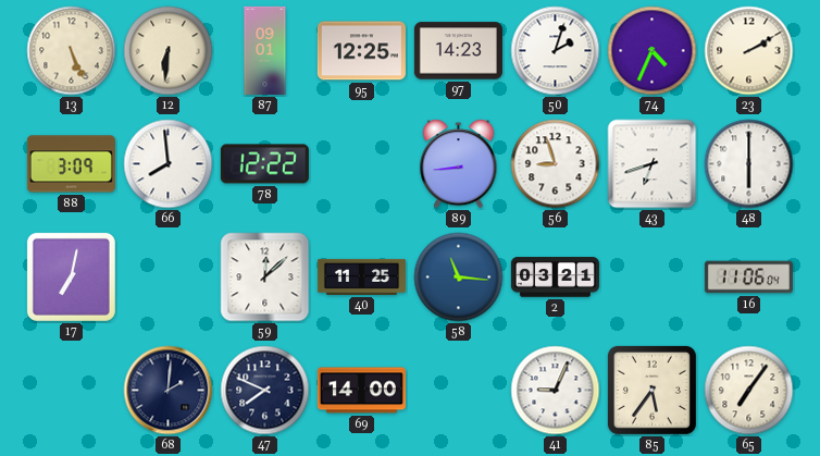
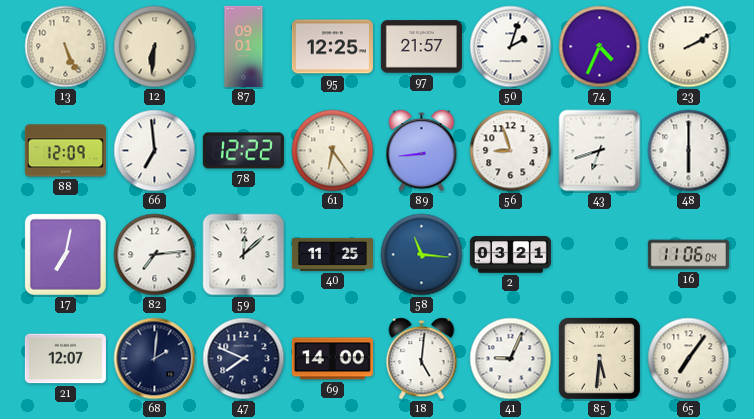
97: 14:23 -> 21:57
88: 3:09 -> 12:09
66: 7:59 -> 6:59
61: none -> 6:24
82: none -> 7:14
21: none -> 12:07
18: none -> 5:01
85: 5:36 -> 5:31
